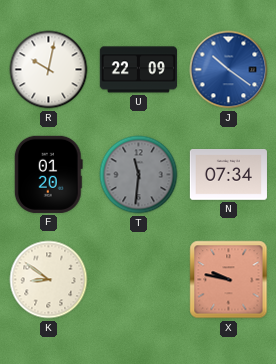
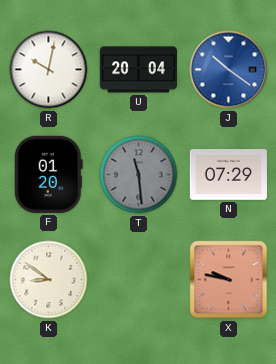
U: 22:09 -> 20:04
T: 11:31 -> 11:29
N: 07:34 -> 07:29
